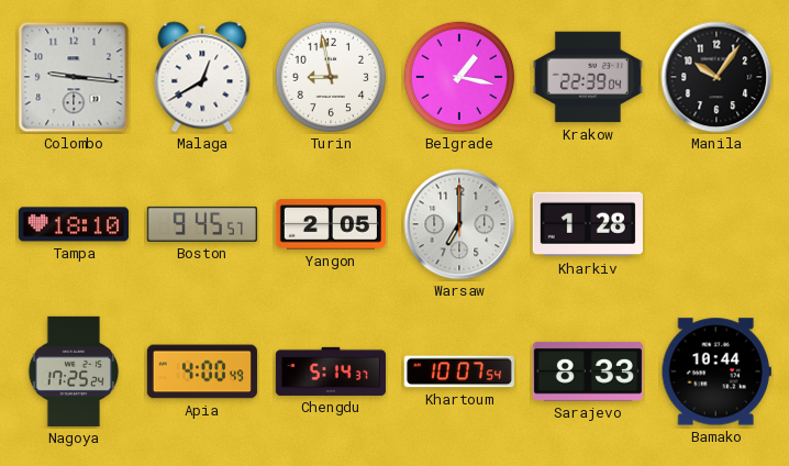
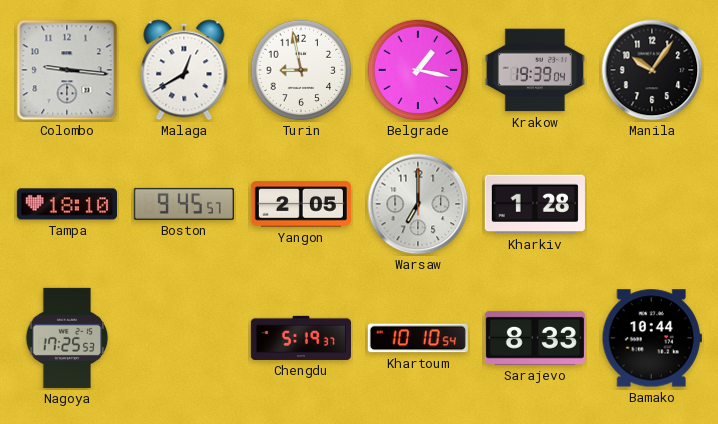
Krakow: 22:39 -> 19:39
Nagoya: 17:25:24 -> 17:25:53
Apia: 4:00 -> none
Chengdu: 5:14 -> 5:19
Khartoum: 10:07 -> 10:10
